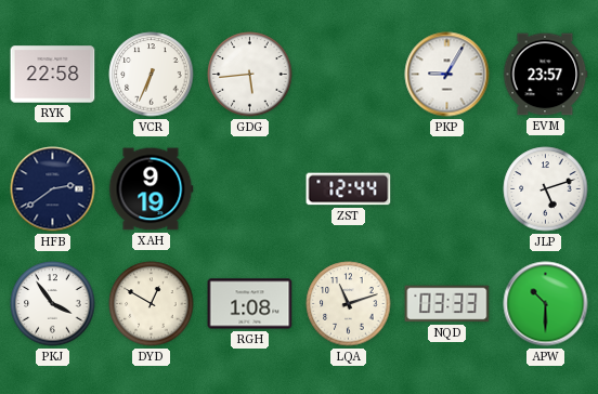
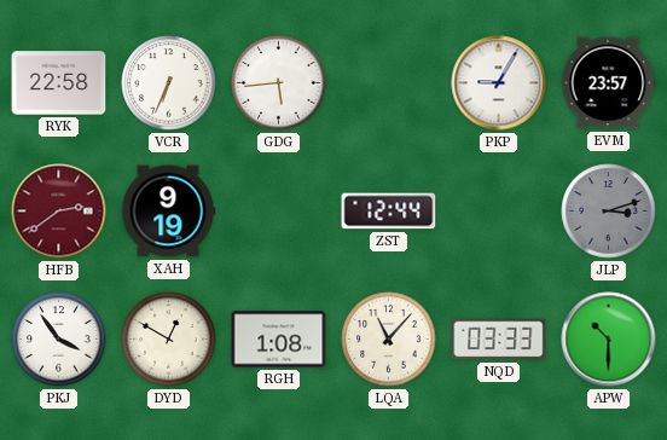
HFB dial: navy -> burgundy
JLP: 5:12 -> 3:12
JLP dial: white -> grey
LQA: 11:12 -> 11:07
